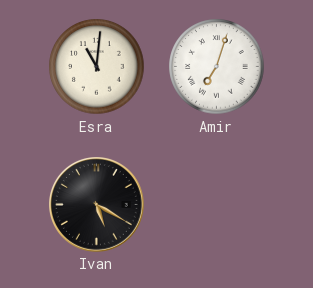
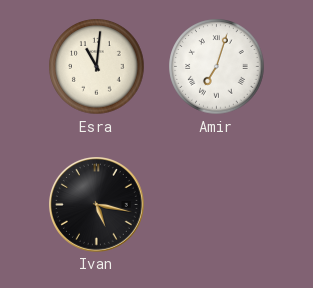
Ivan: 5:20 -> 5:17
